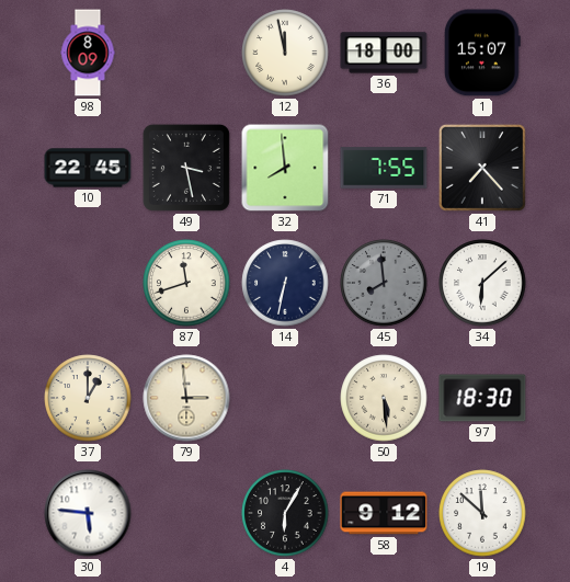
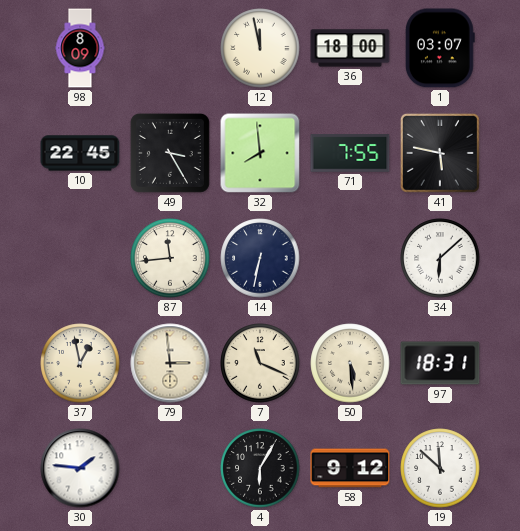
1: 15:07 -> 03:07
49: 3:28 -> 3:25
41: 7:23 -> 5:47
87: 11:42 -> 11:44
45: 7:59 -> none
37: 1:00 -> 12:58
7: none -> 11:19
97: 18:30 -> 18:31
30: 5:46 -> 1:46
